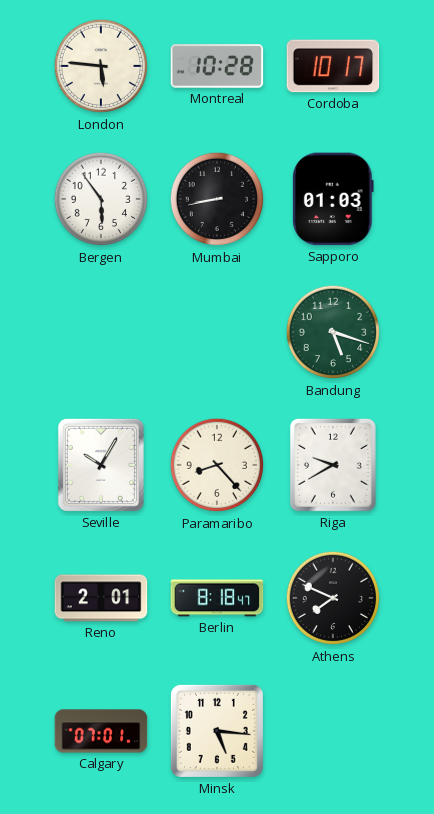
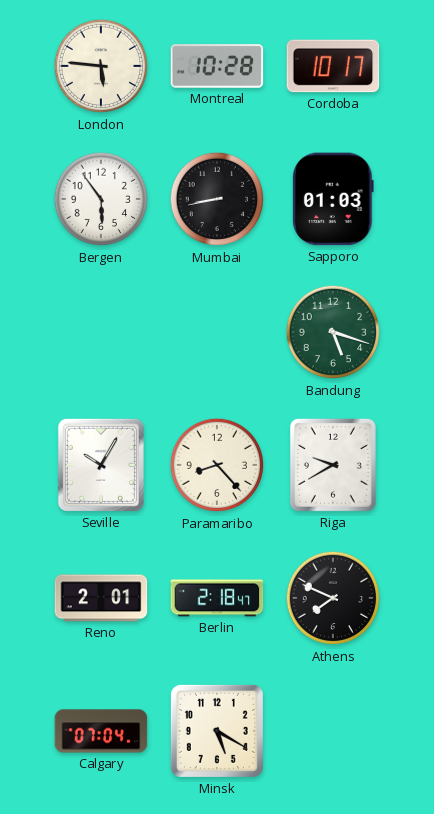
Berlin: 8:18 -> 2:18
Calgary: 07:01 -> 07:04
Minsk: 5:16 -> 5:20
